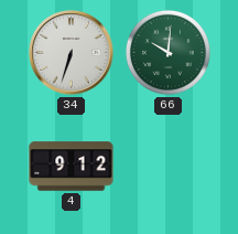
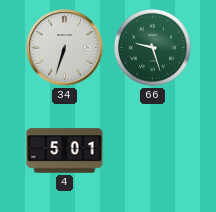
66: 10:01 -> 9:27
4: 9:12 -> 5:01
